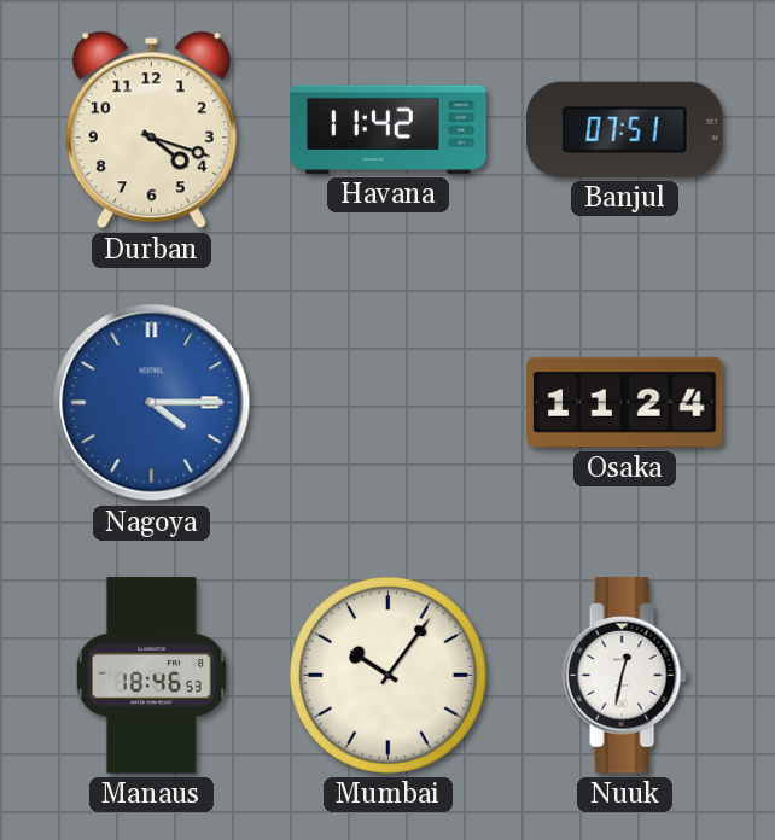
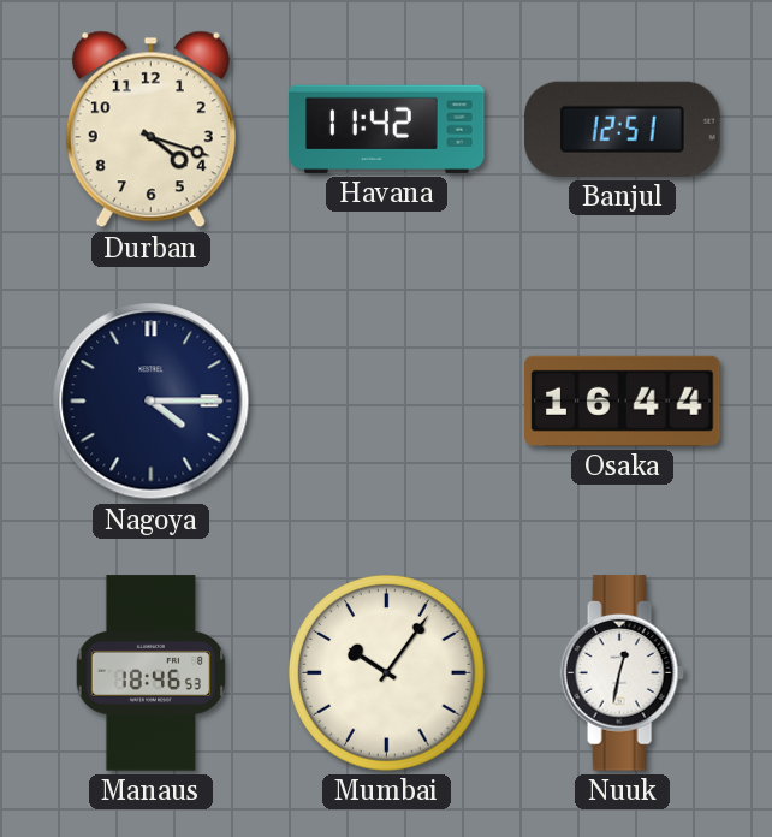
Banjul: 07:51 -> 12:51
Nagoya dial: blue -> navy
Osaka: 11:24 -> 16:44
